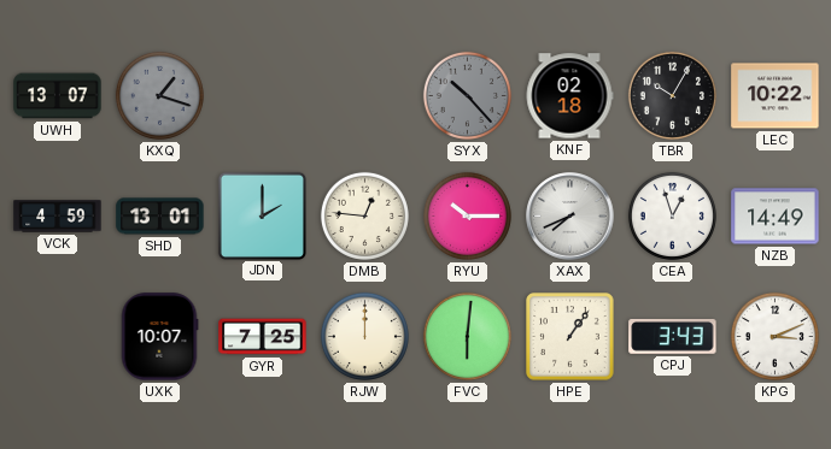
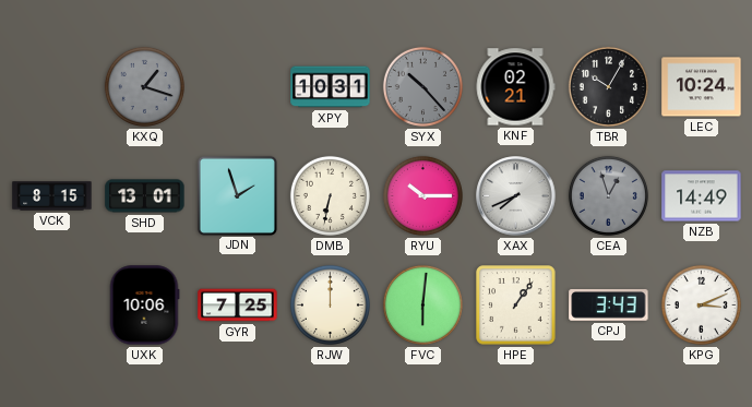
UWH: 13:07 -> none
XPY: none -> 10:31
KNF: 02:18 -> 02:21
LEC: 10:22 -> 10:24
VCK: 4:59 -> 8:15
JDN: 2:00 -> 1:57
DMB: 12:46 -> 6:32
CEA dial: white -> grey
UXK: 10:07 -> 10:06
